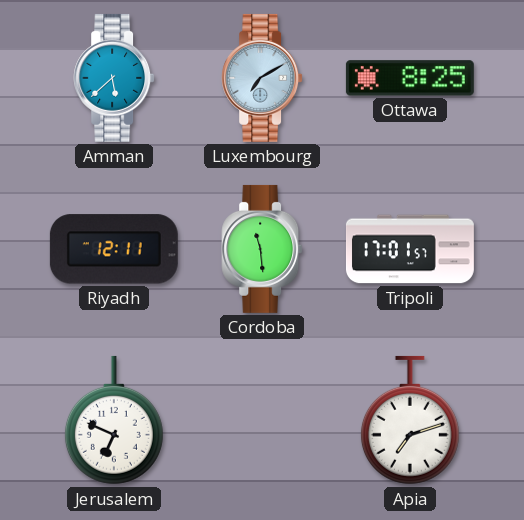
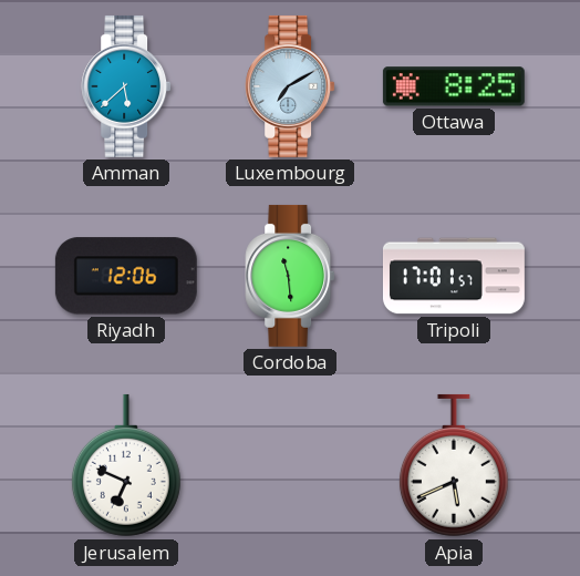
Riyadh: 12:11 -> 12:06
Apia: 7:12 -> 5:41
